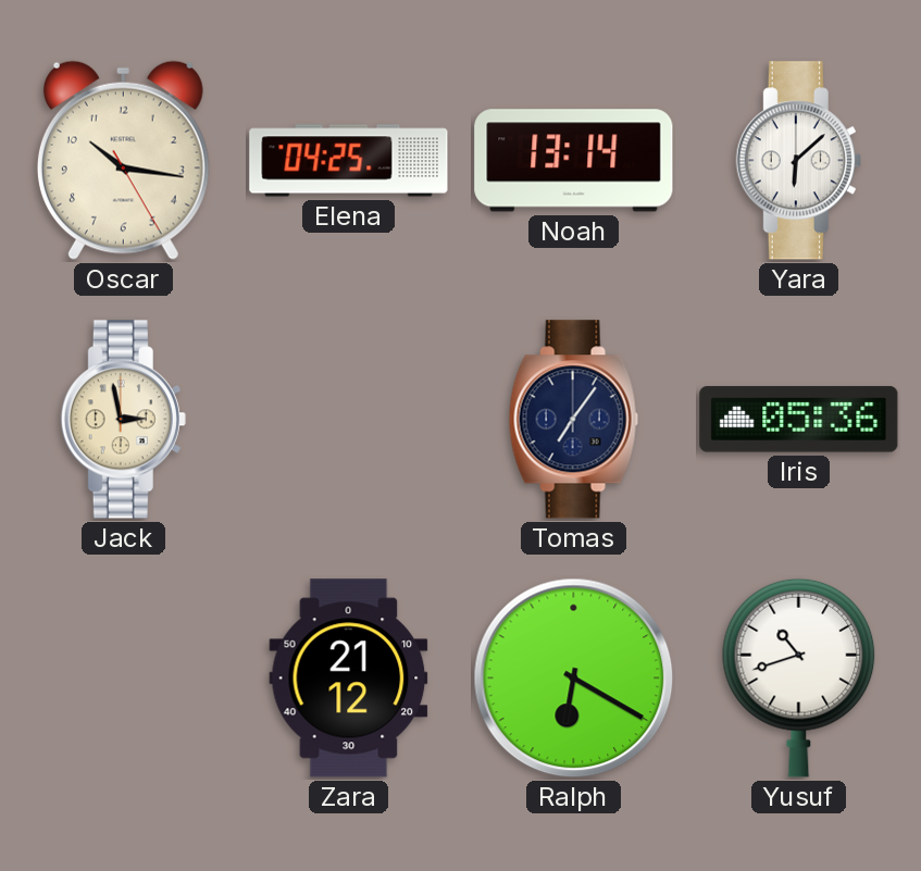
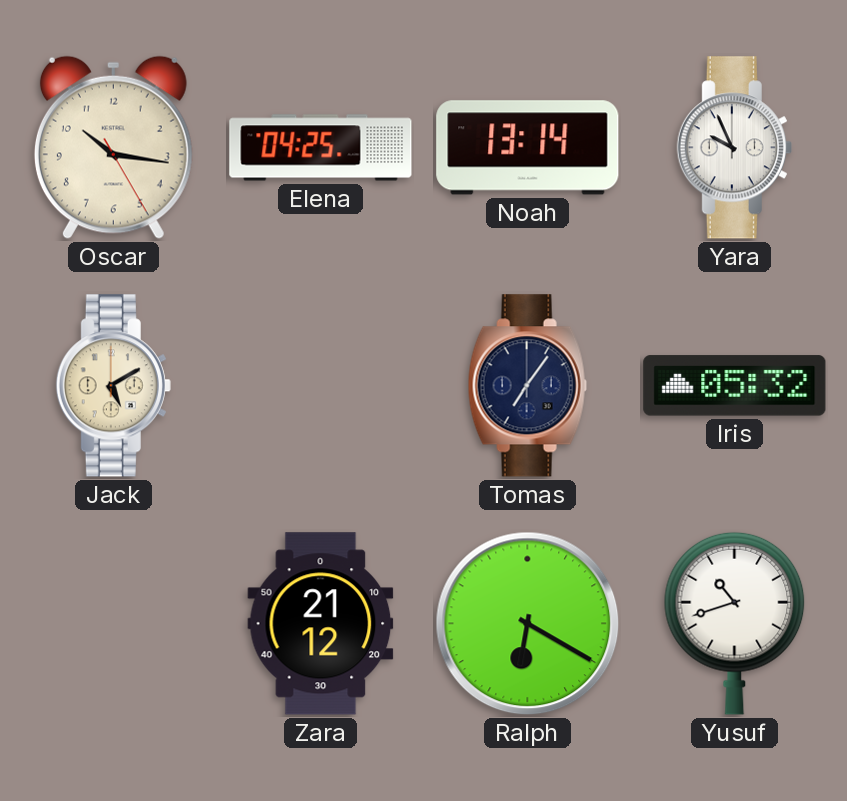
Yara: 6:08 -> 9:56
Jack: 2:58 -> 5:10
Iris: 05:36 -> 05:32
